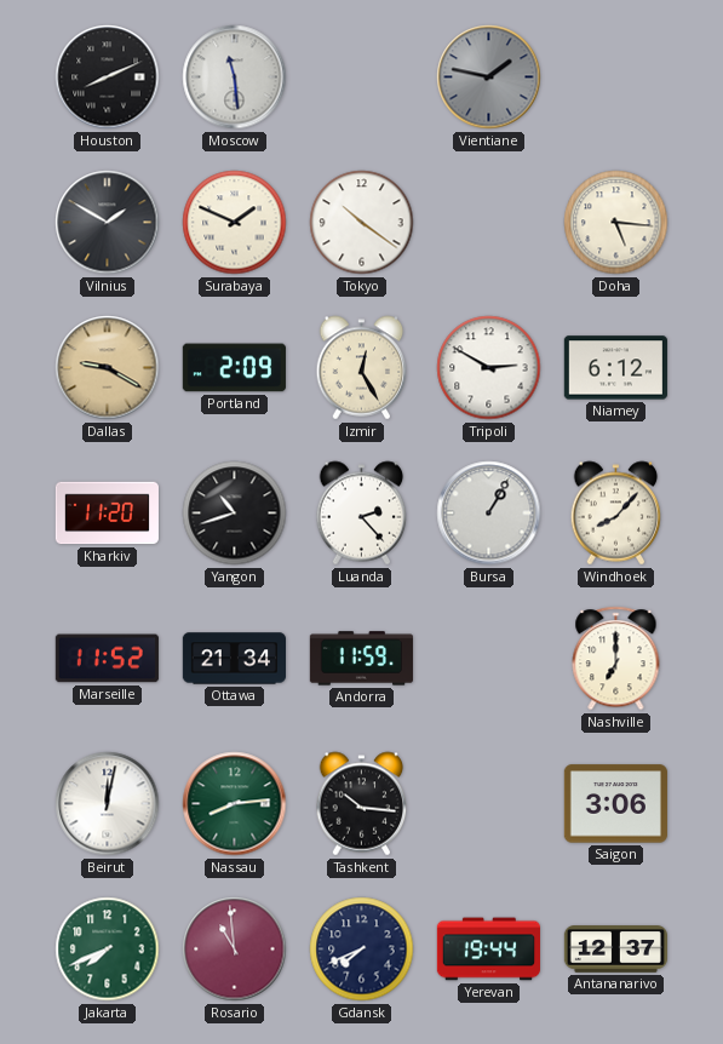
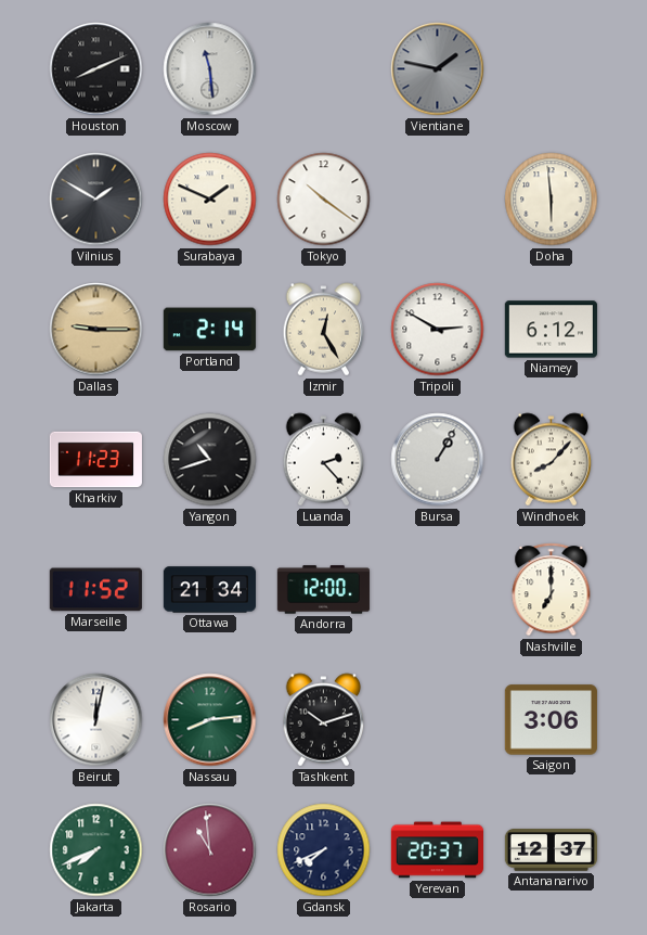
Doha: 5:16 -> 5:59
Dallas: 9:20 -> 9:15
Portland: 2:09 -> 2:14
Kharkiv: 11:20 -> 11:23
Andorra: 11:59 -> 12:00
Tashkent: 10:16 -> 10:12
Yerevan: 19:44 -> 20:37
